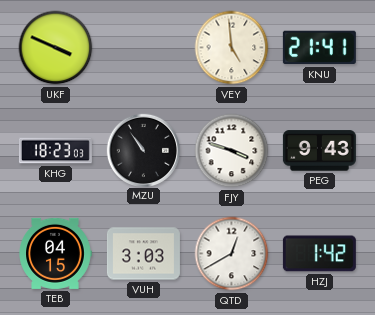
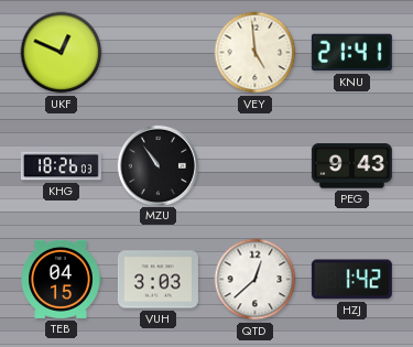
UKF: 3:49 -> 12:49
KHG: 18:23 -> 18:26
FJY: 3:48 -> none
QTD: 12:40 -> 12:38
